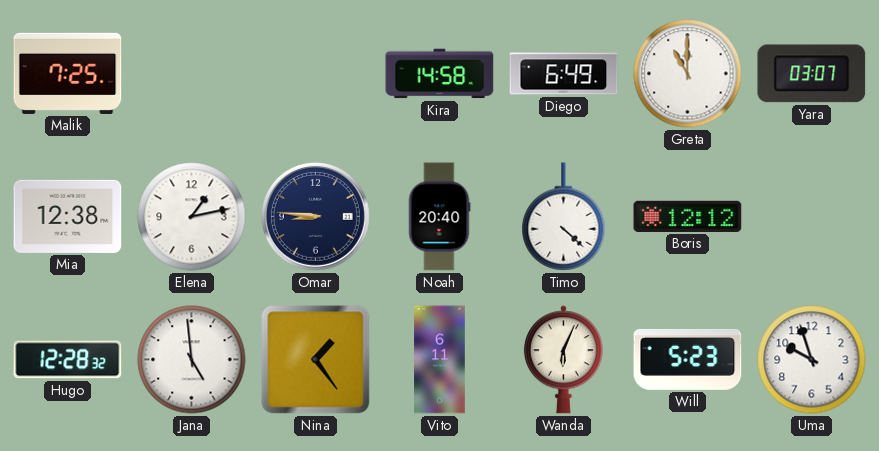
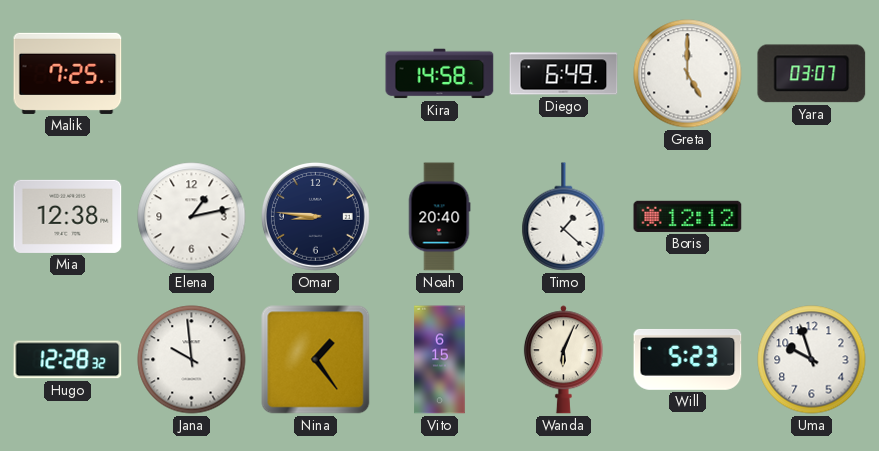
Greta: 11:00 -> 5:00
Timo: 4:22 -> 1:22
Jana: 4:59 -> 9:59
Vito: 6:11 -> 6:15
